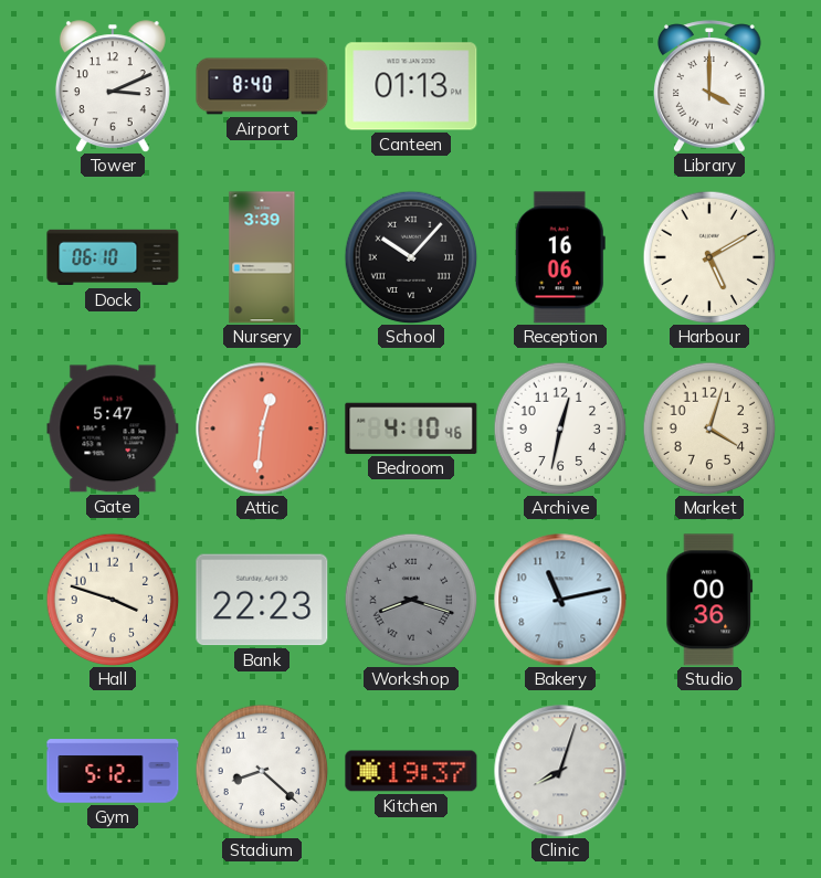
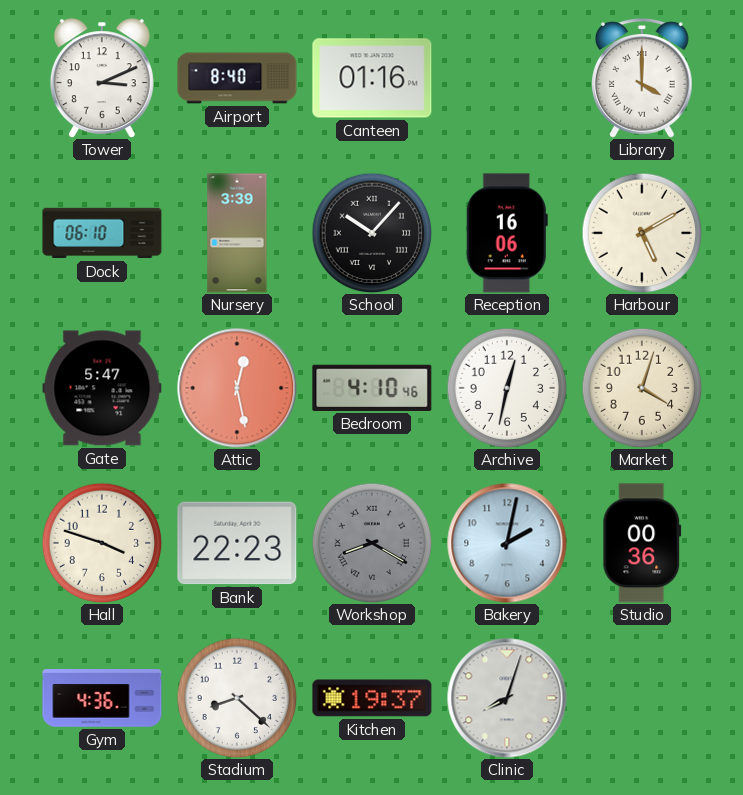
Canteen: 01:13 -> 01:16
Attic: 12:31 -> 12:28
Workshop: 8:18 -> 8:20
Bakery: 11:13 -> 2:02
Gym: 5:12 -> 4:36
